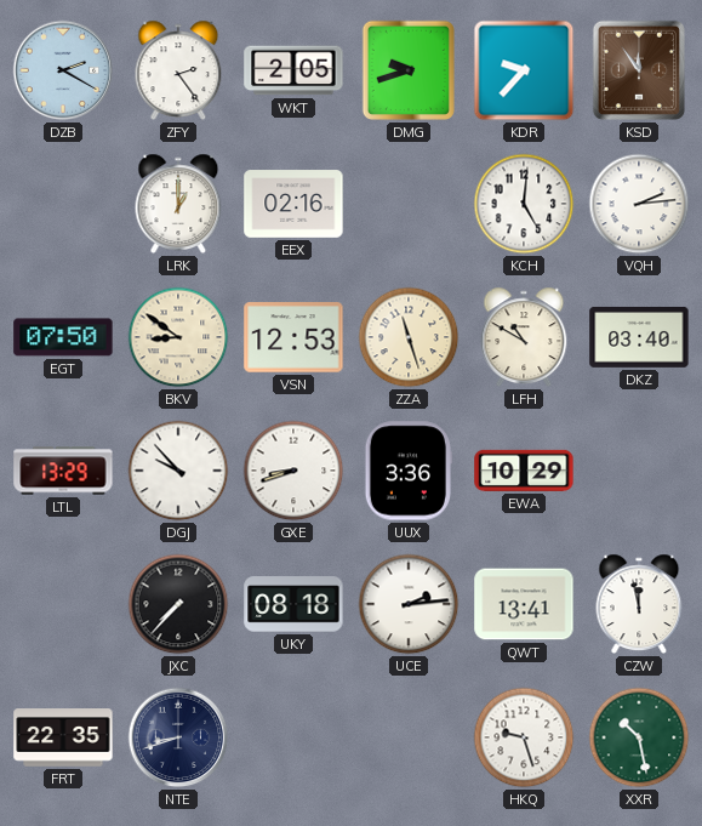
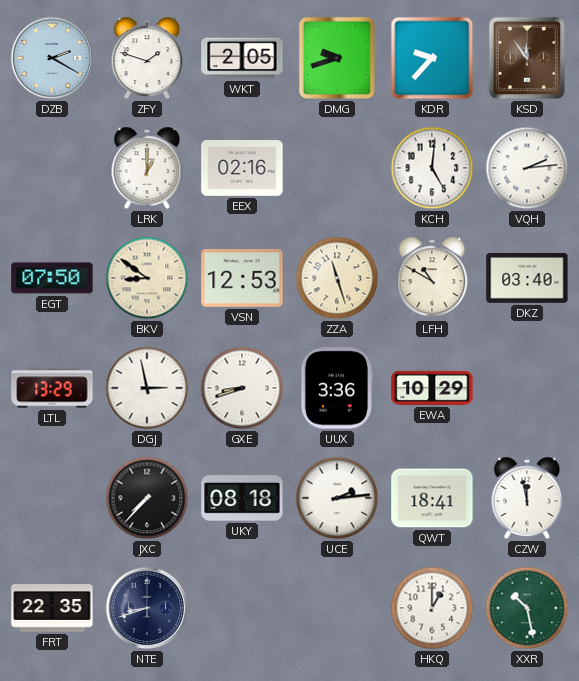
ZFY: 2:24 -> 1:48
DGJ: 9:53 -> 2:58
QWT: 13:41 -> 18:41
HKQ: 9:27 -> 1:00
